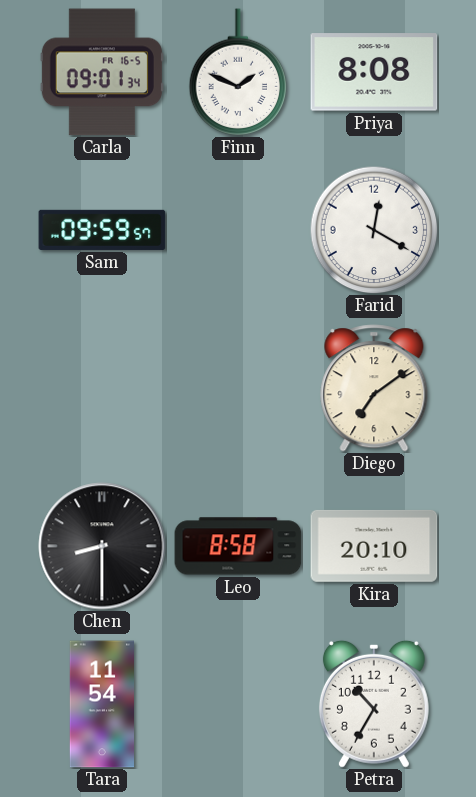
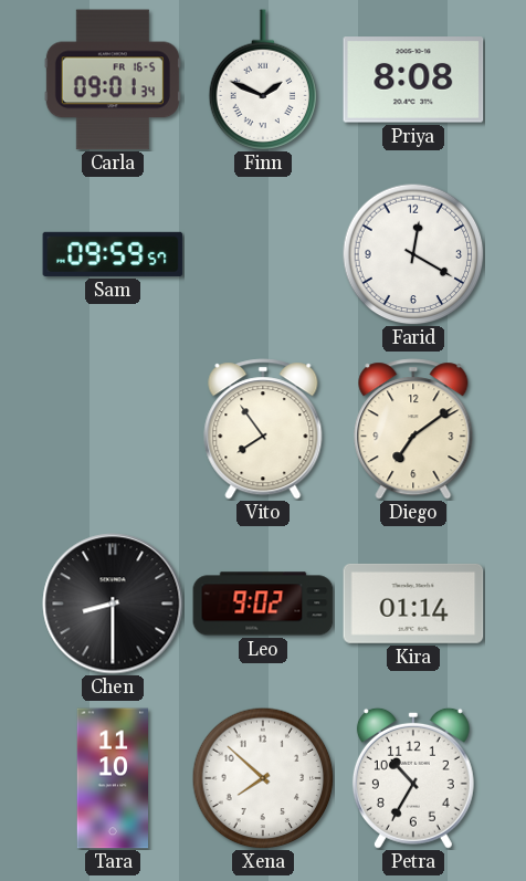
Vito: none -> 7:54
Leo: 8:58 -> 9:02
Kira: 20:10 -> 01:14
Tara: 11:54 -> 11:10
Xena: none -> 7:52
